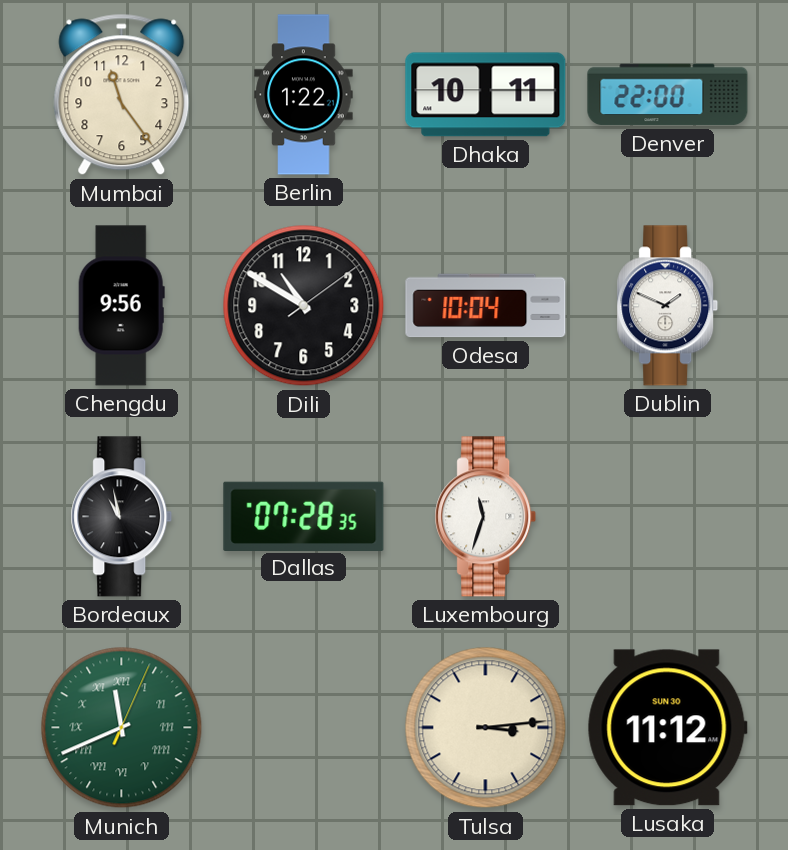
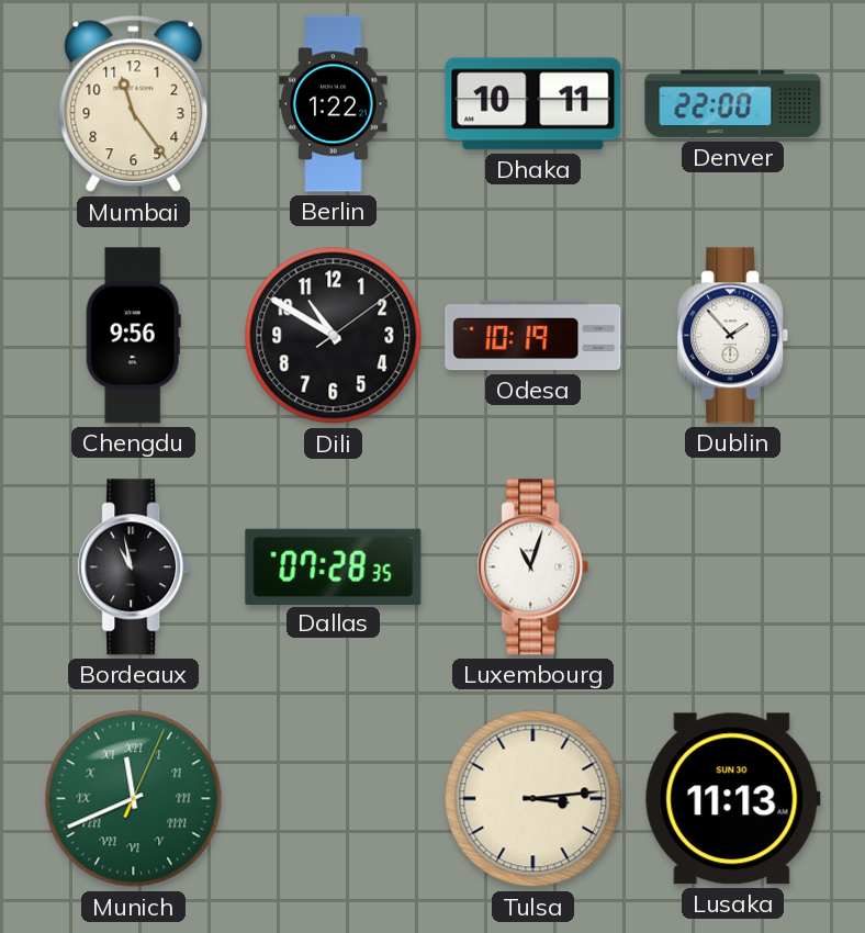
Odesa: 10:04 -> 10:19
Dublin: 1:49 -> 1:53
Luxembourg: 11:33 -> 11:03
Lusaka: 11:12 -> 11:13
